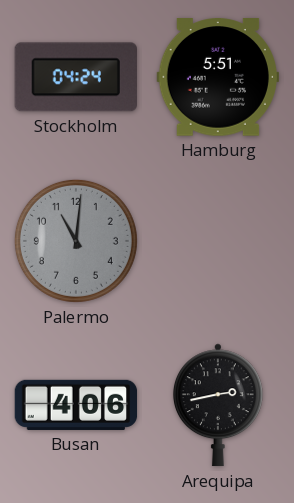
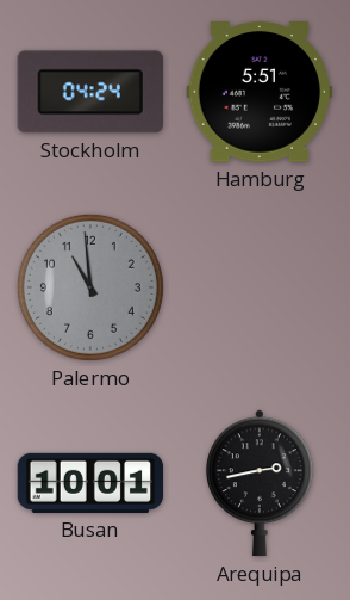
Palermo: 11:01 -> 10:59
Busan: 4:06 -> 10:01
